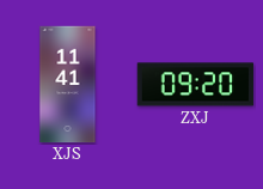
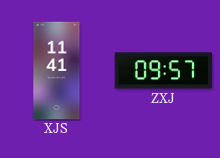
ZXJ: 09:20 -> 09:57
